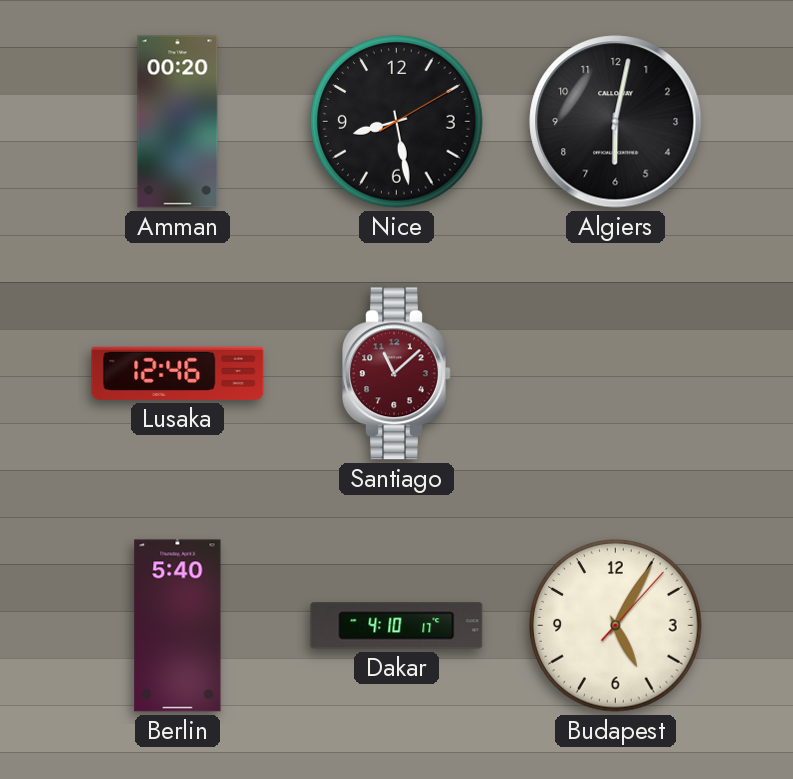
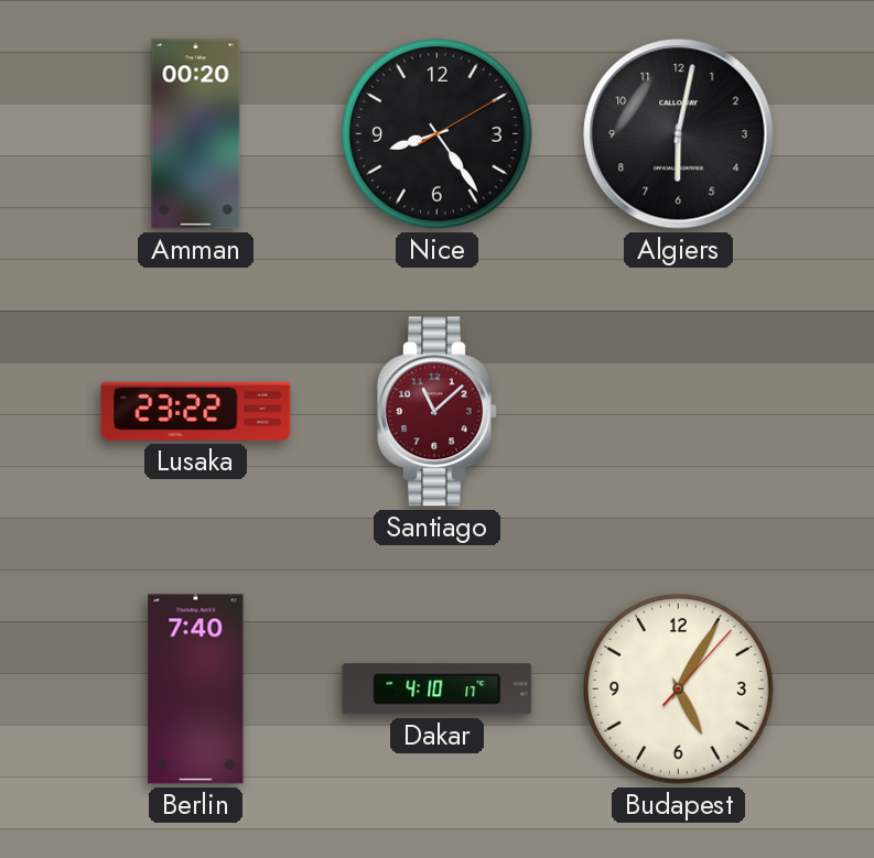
Nice: 8:28 -> 8:24
Lusaka: 12:46 -> 23:22
Berlin: 5:40 -> 7:40
